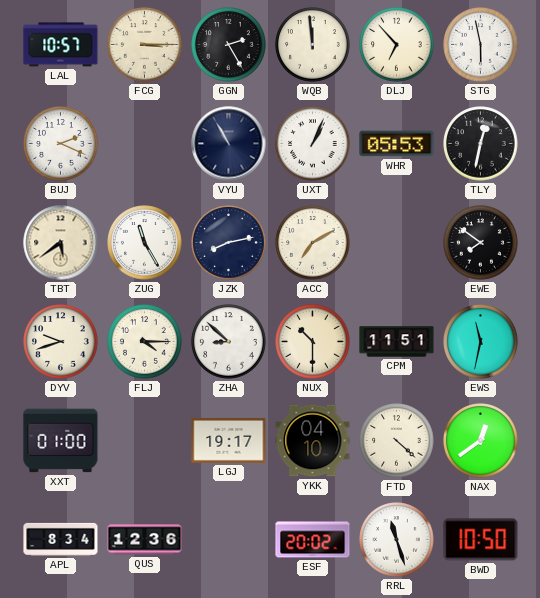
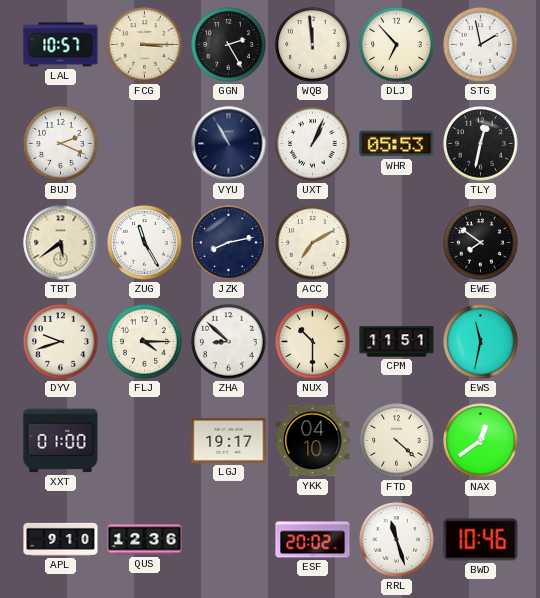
STG: 5:58 -> 1:58
APL: 8:34 -> 9:10
BWD: 10:50 -> 10:46
